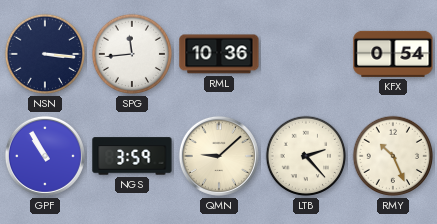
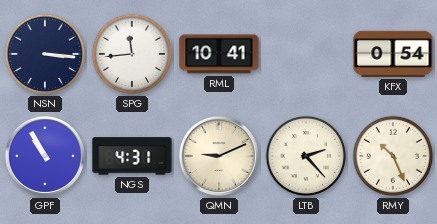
RML: 10:36 -> 10:41
NGS: 3:59 -> 4:31
QMN: 9:08 -> 9:11
